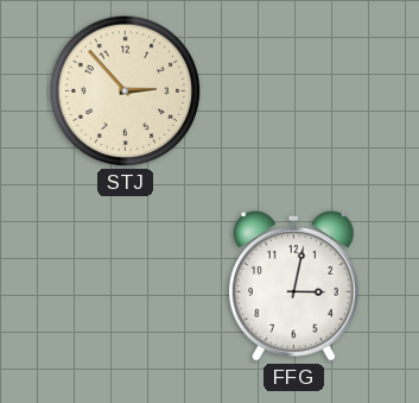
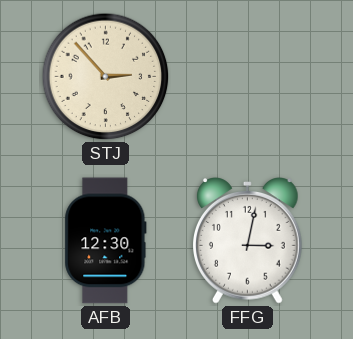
AFB: none -> 12:30
